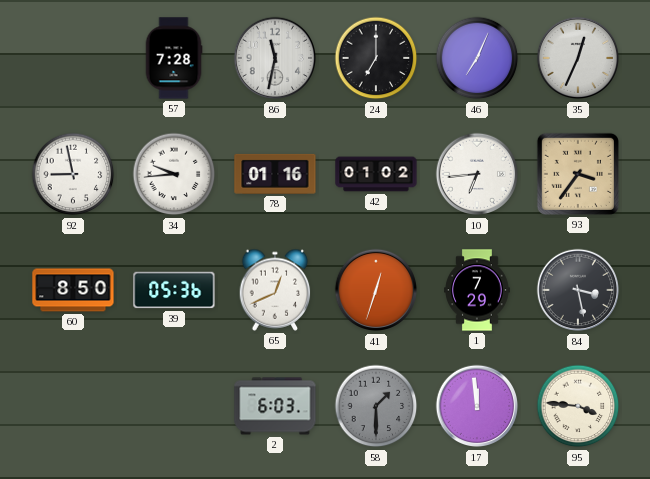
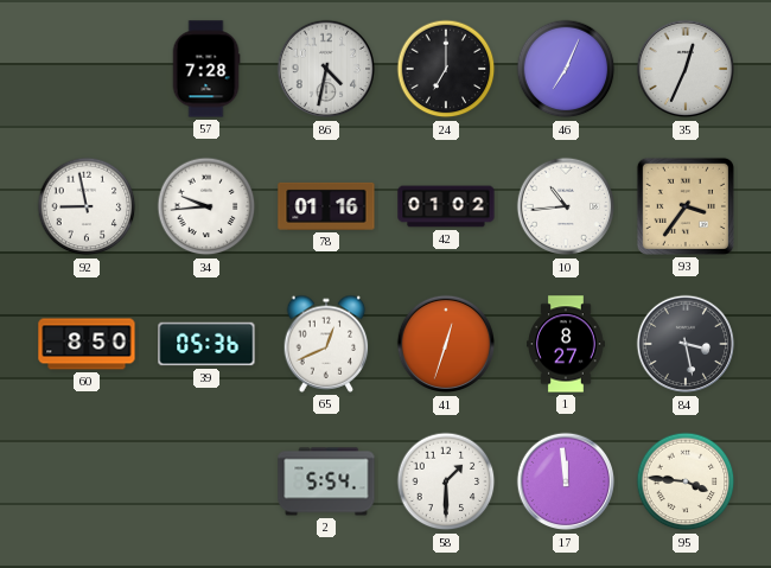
86: 11:32 -> 4:32
10: 6:44 -> 10:44
1: 7:29 -> 8:27
2: 6:03 -> 5:54
58 dial: grey -> white
